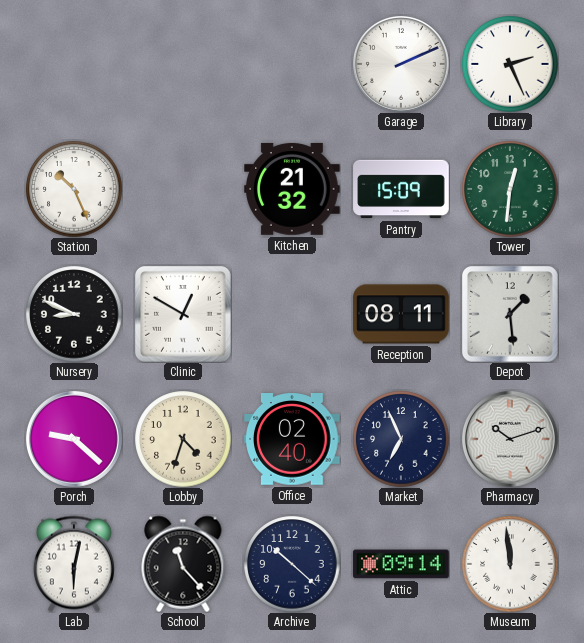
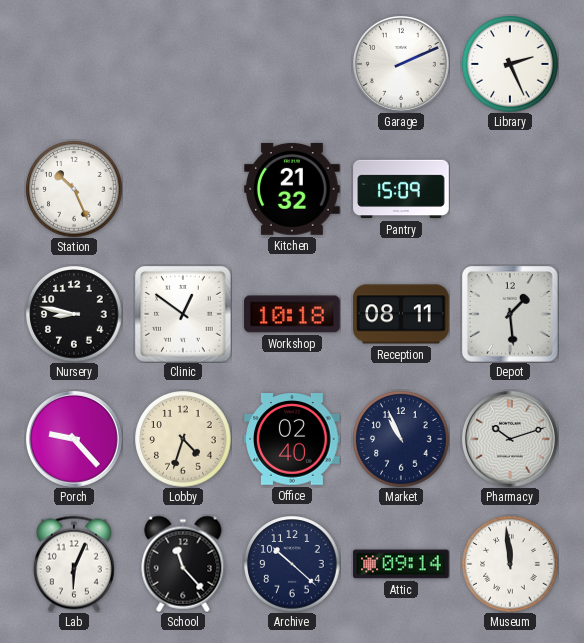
Tower: 12:31 -> none
Nursery: 8:49 -> 8:47
Clinic: 12:50 -> 12:51
Workshop: none -> 10:18
Porch: 9:22 -> 9:23
Market: 6:56 -> 10:56
Lab: 6:02 -> 6:04
